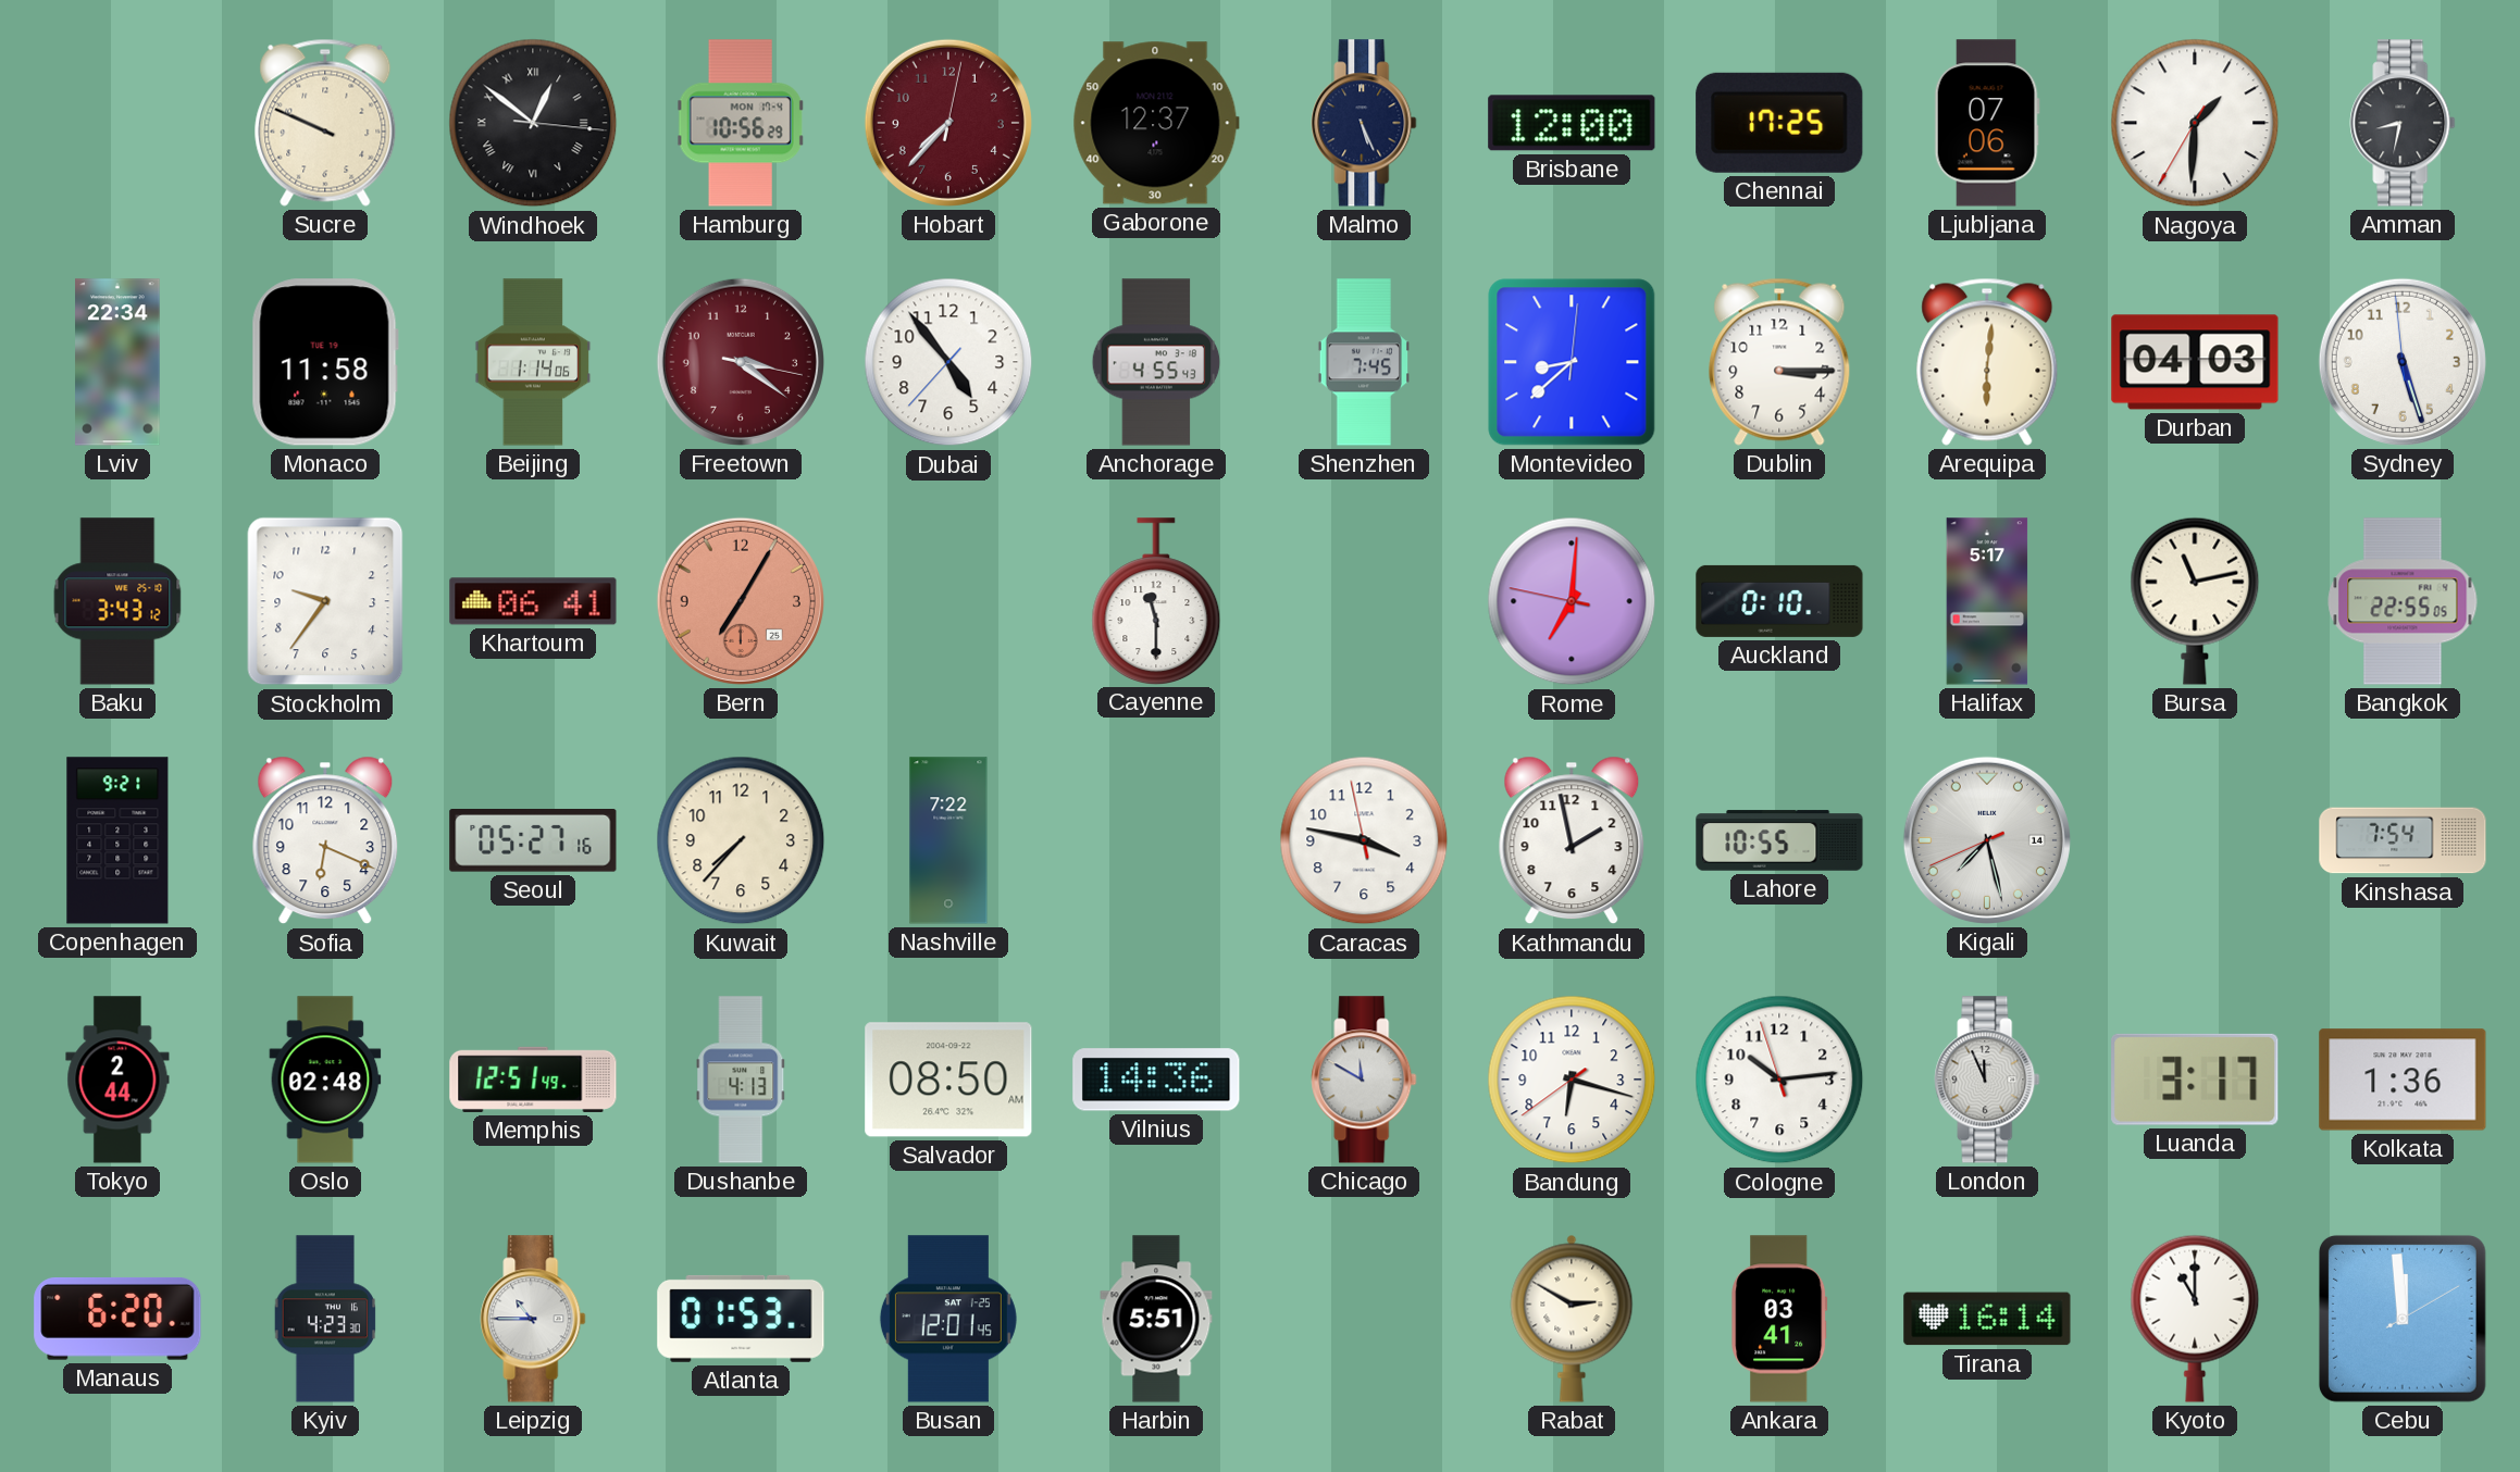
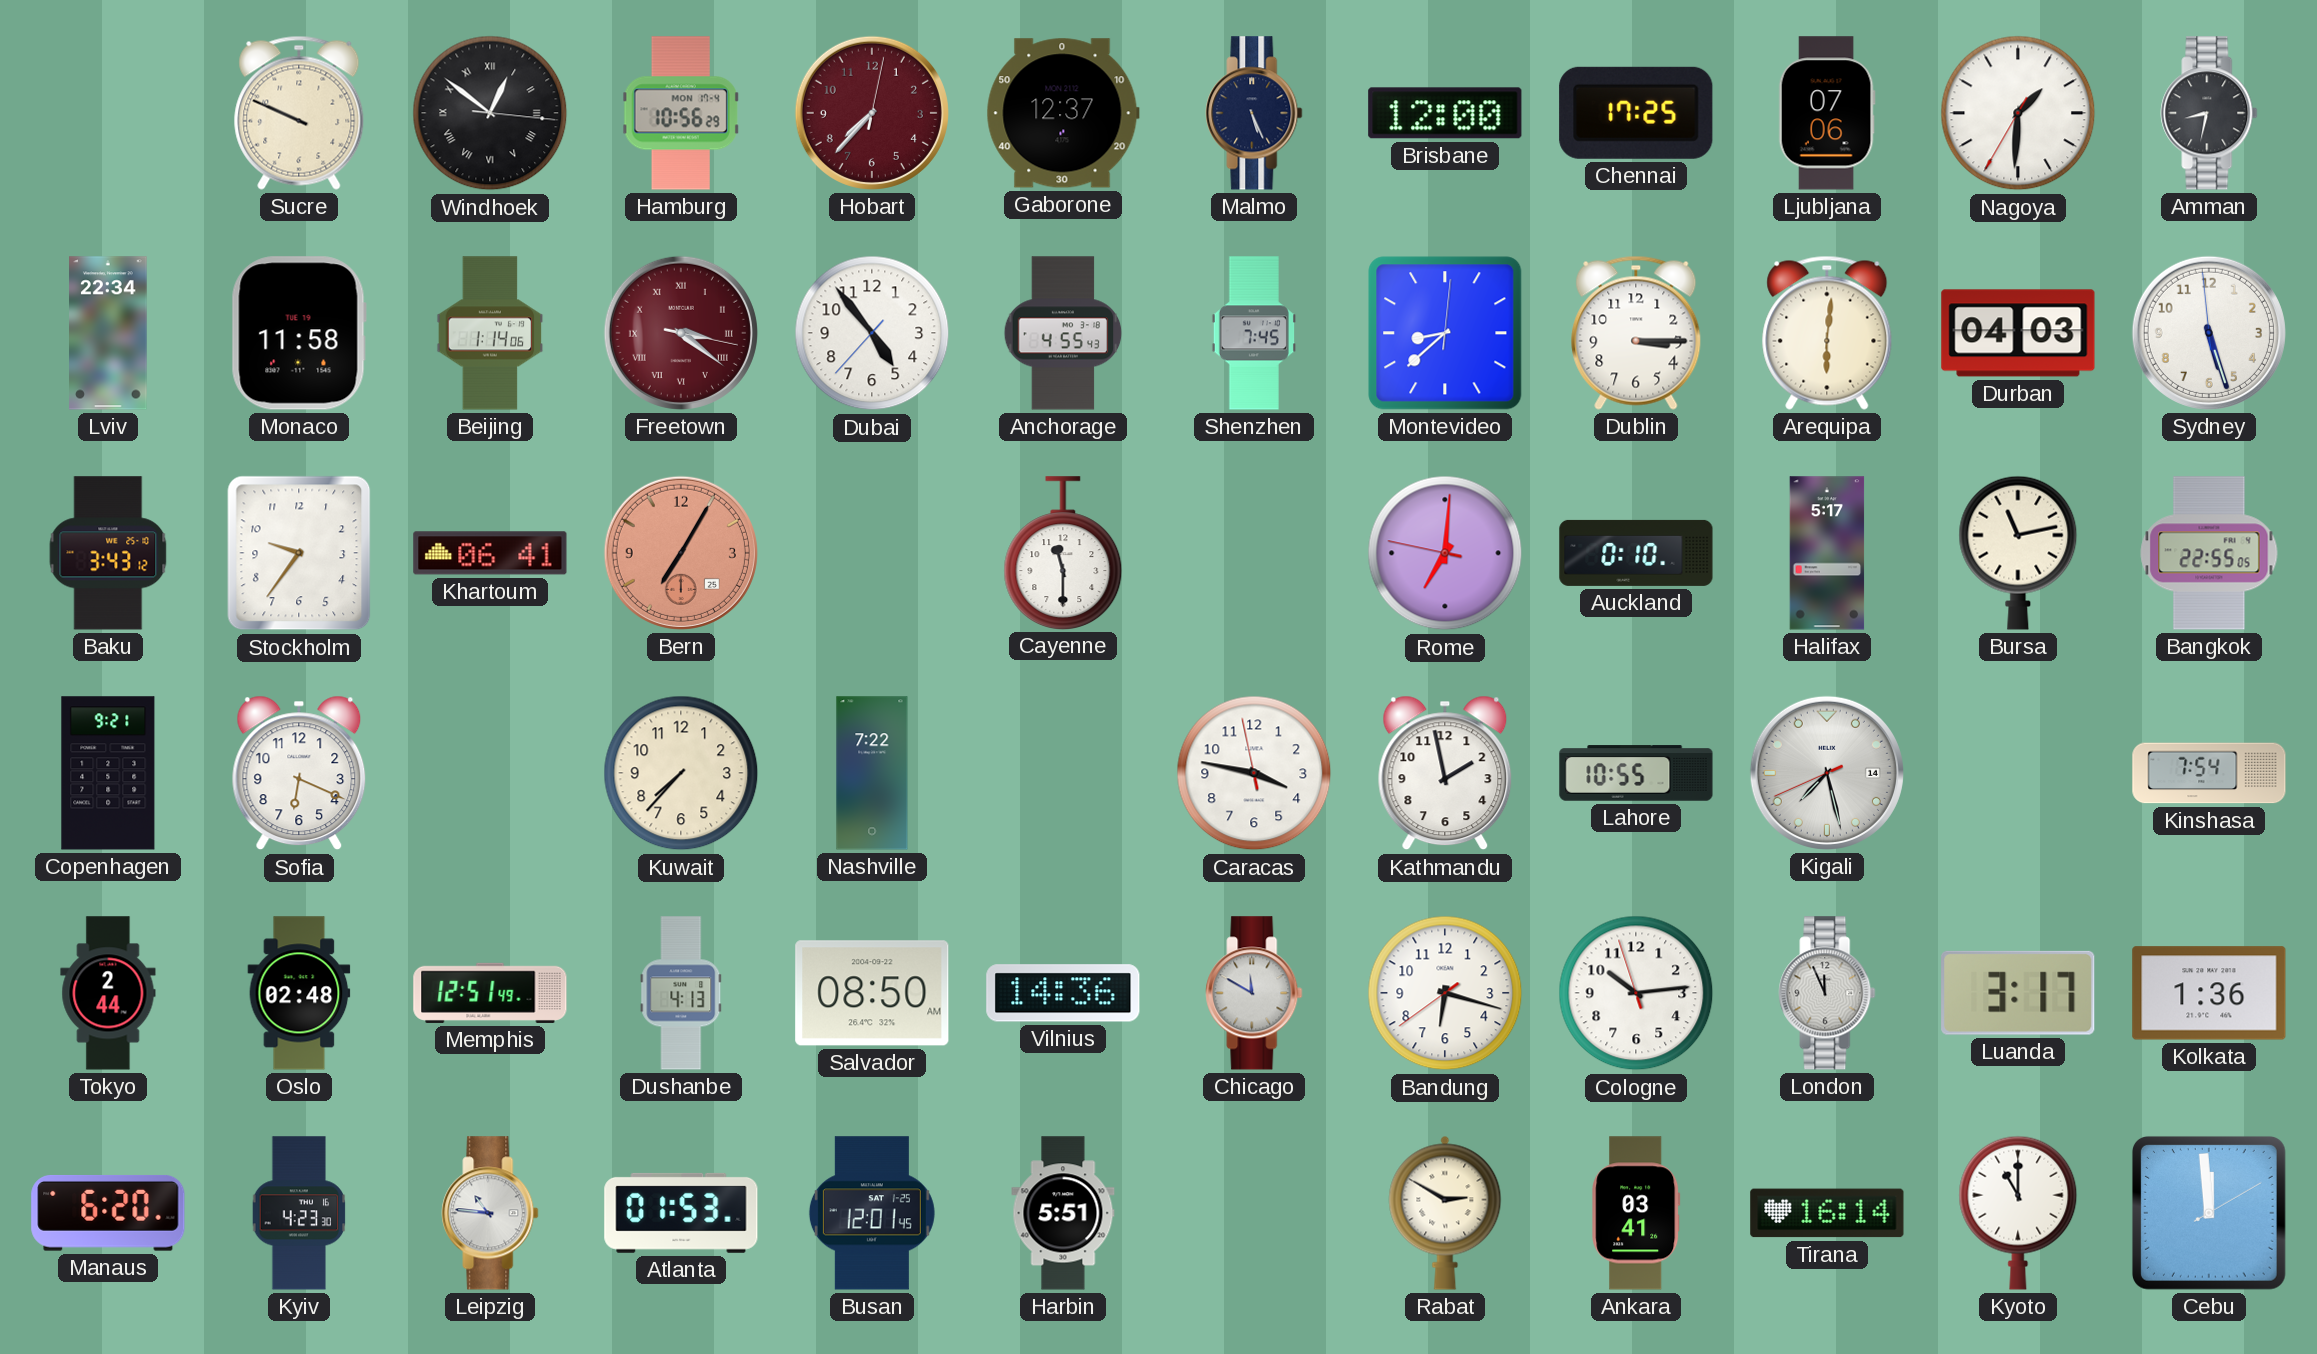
Freetown numerals: Arabic -> Roman
Seoul: 05:27 -> none
Leipzig: 10:45 -> 10:46
